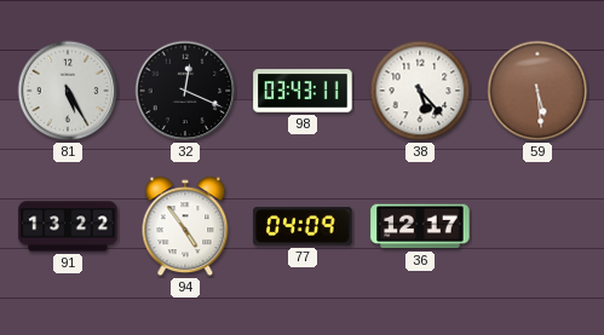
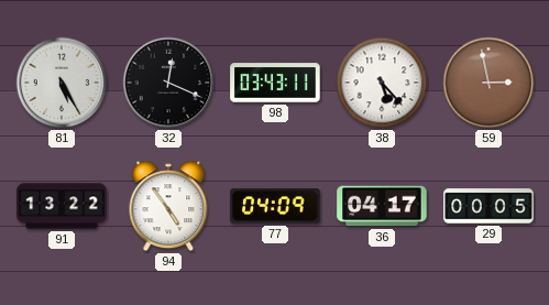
59: 5:29 -> 2:58
36: 12:17 -> 04:17
29: none -> 00:05
